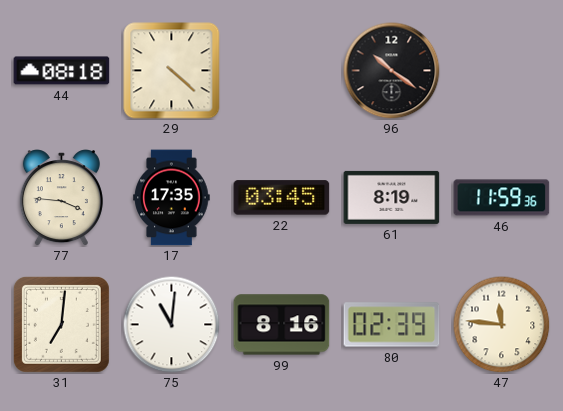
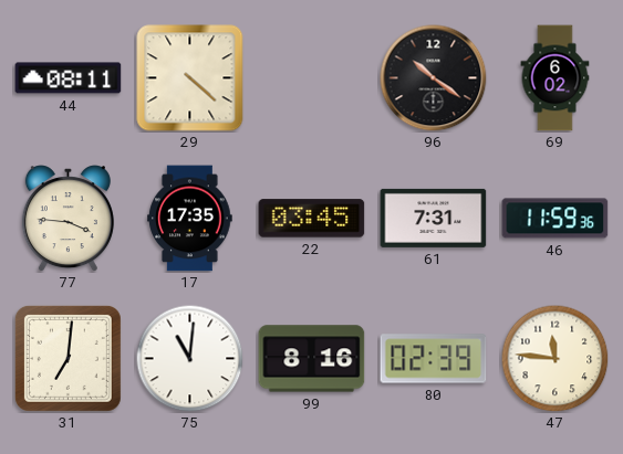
44: 08:18 -> 08:11
69: none -> 6:02
61: 8:19 -> 7:31
